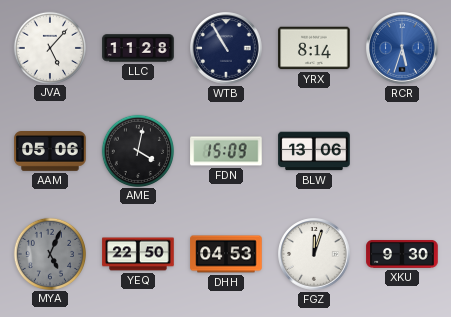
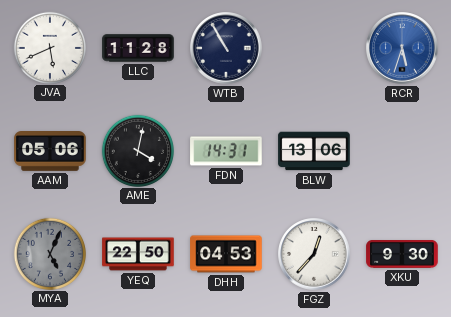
JVA: 5:07 -> 5:41
YRX: 8:14 -> none
FDN: 15:09 -> 14:31
FGZ: 12:03 -> 12:37
